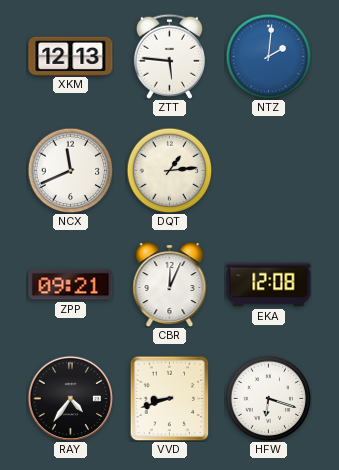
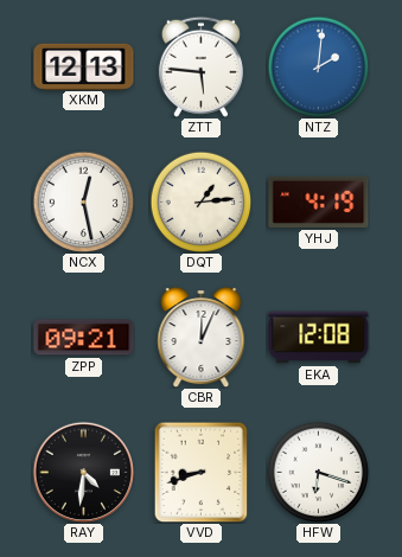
NCX: 11:41 -> 12:28
YHJ: none -> 4:19
RAY: 4:36 -> 4:31
